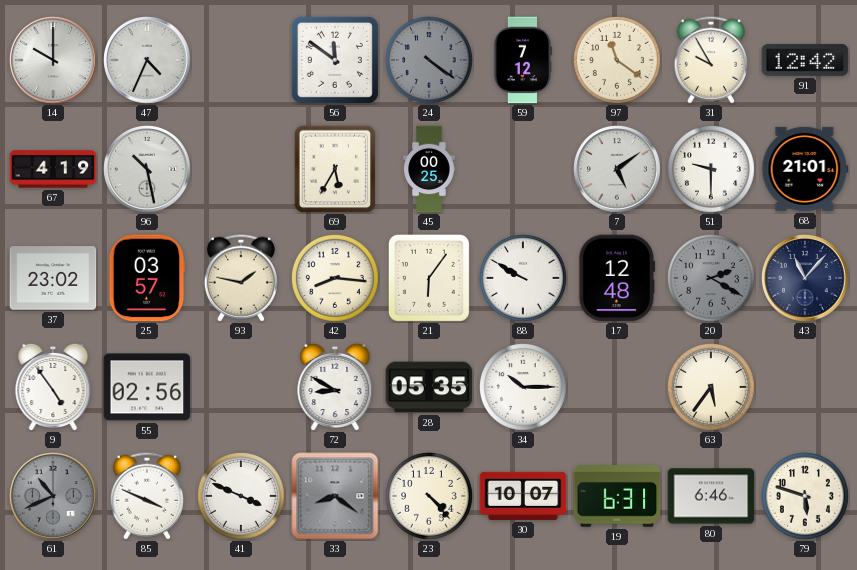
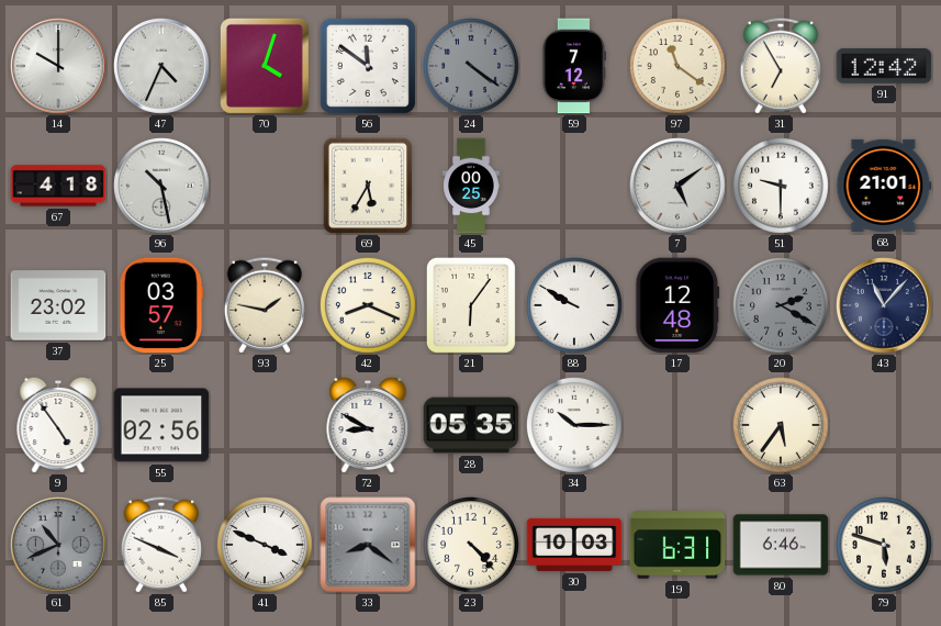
70: none -> 4:03
31: 9:55 -> 6:55
67: 4:19 -> 4:18
42: 8:16 -> 8:19
30: 10:07 -> 10:03
